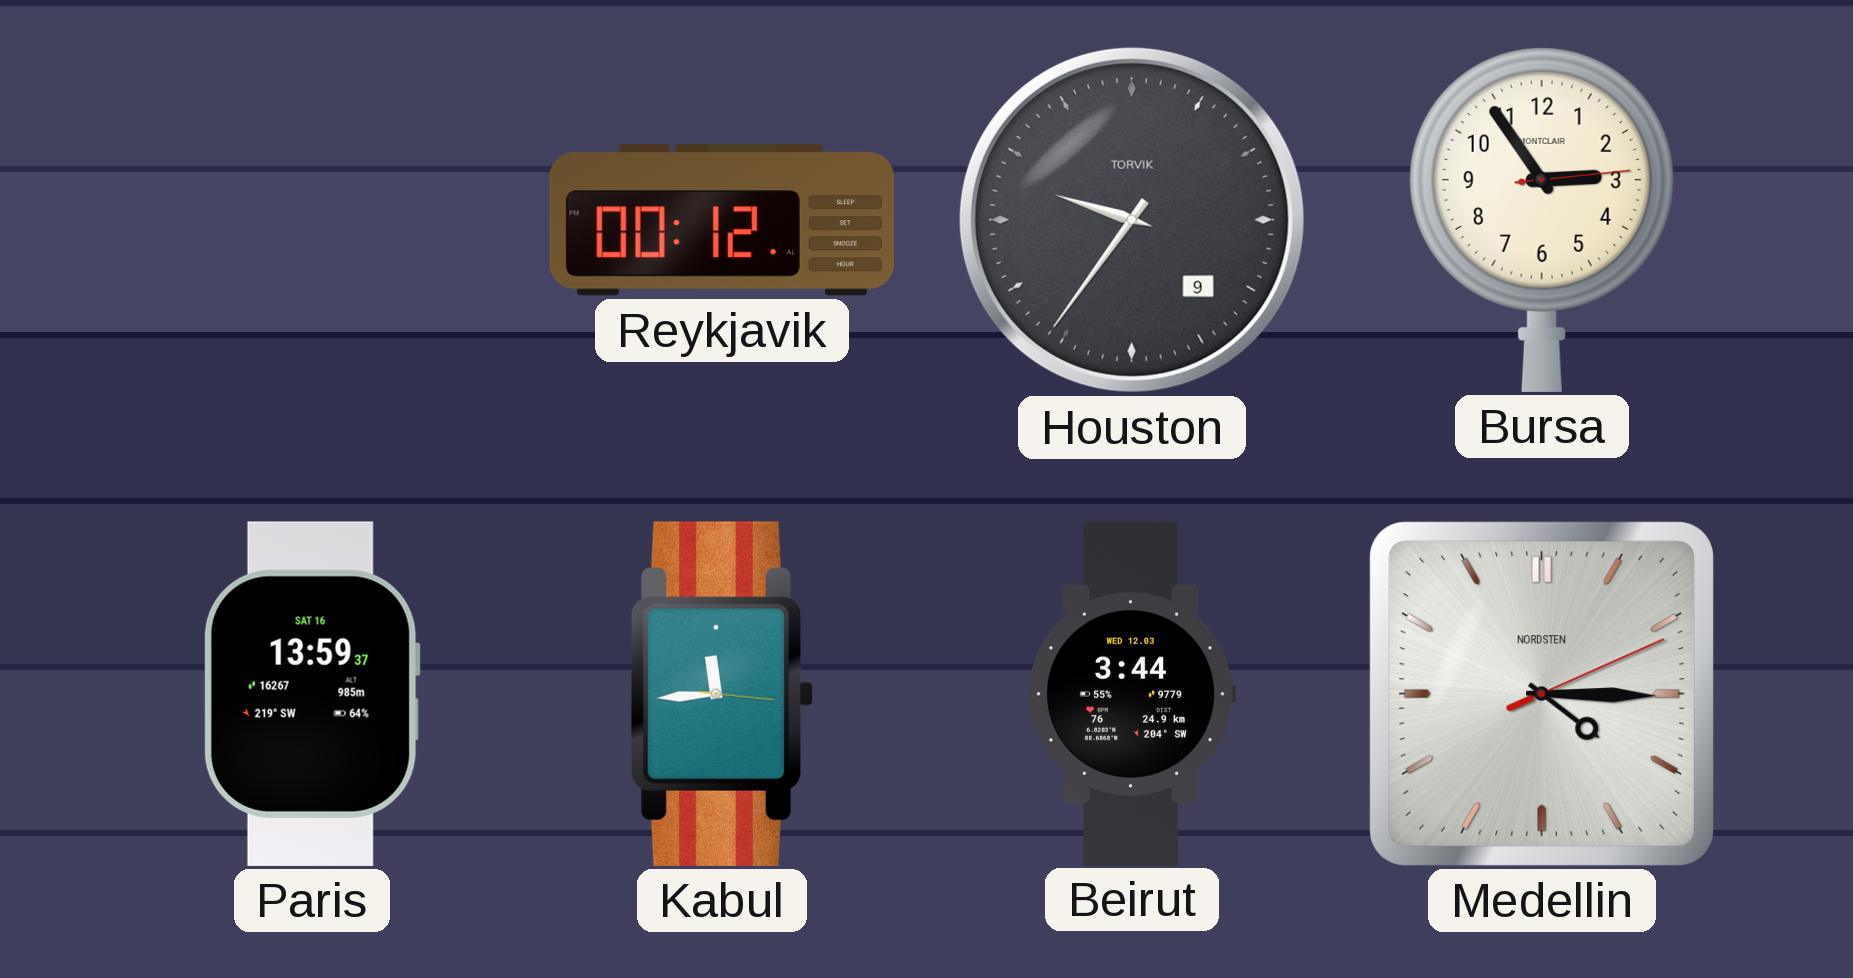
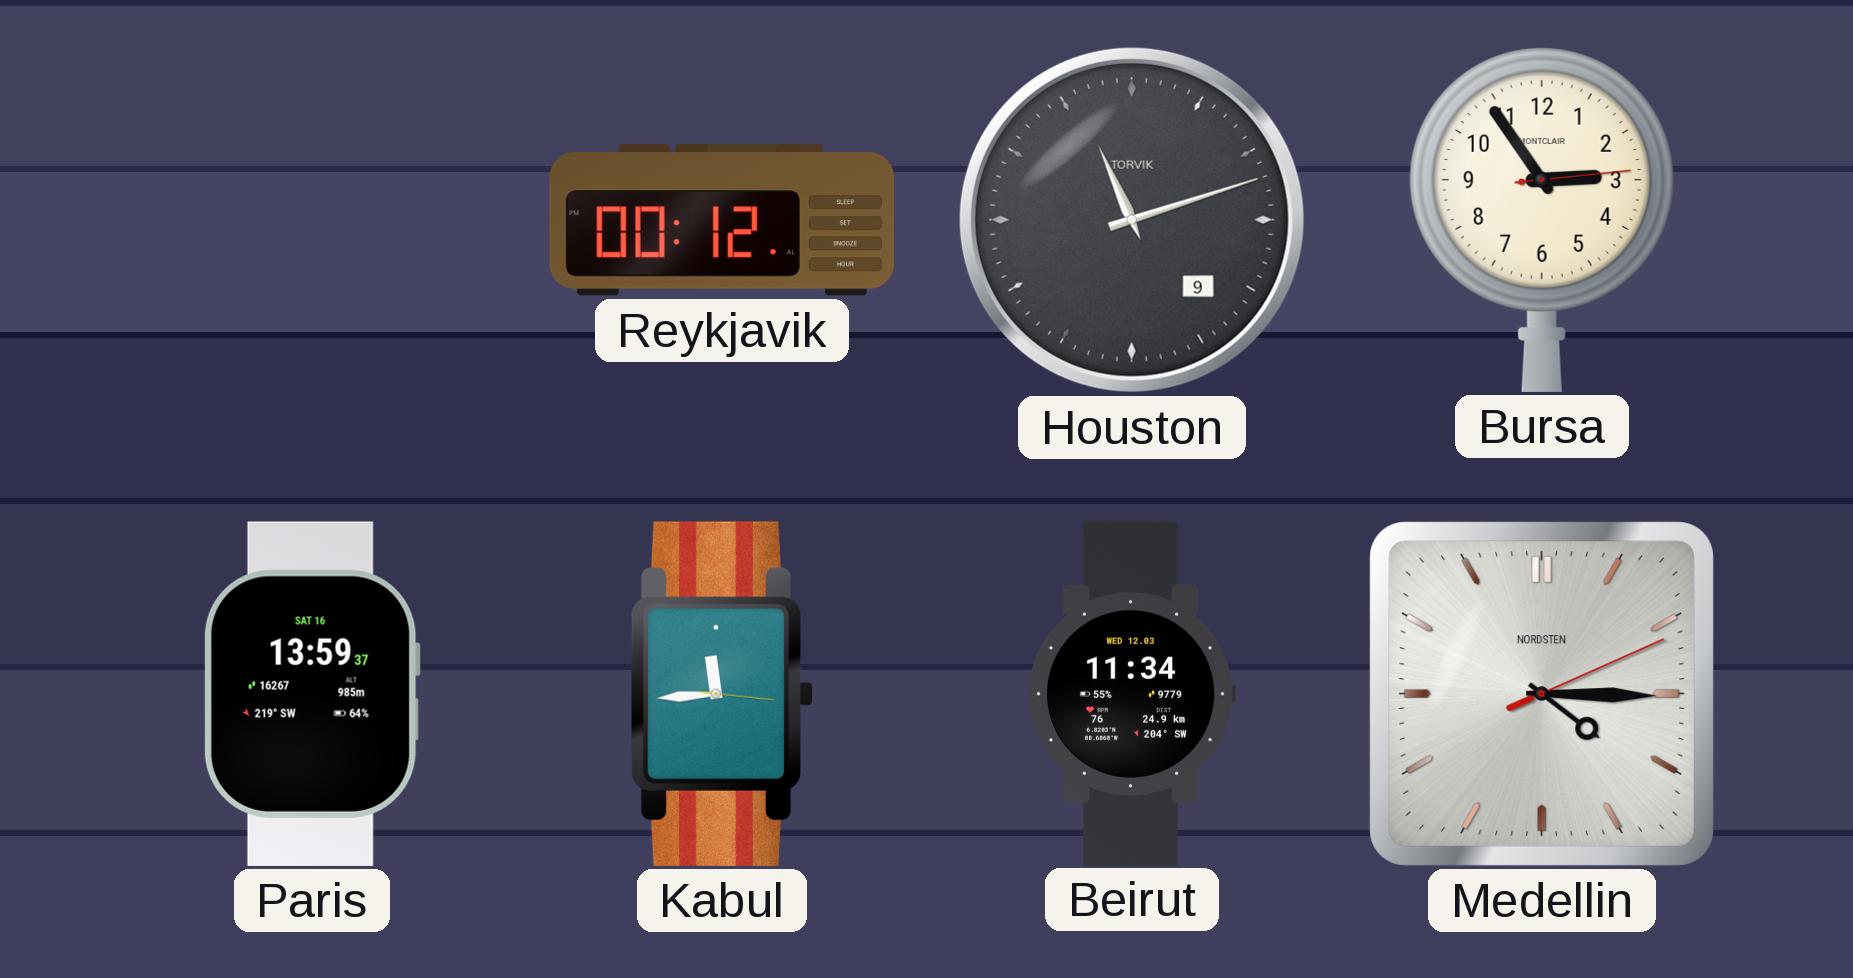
Houston: 9:36 -> 11:12
Beirut: 3:44 -> 11:34
